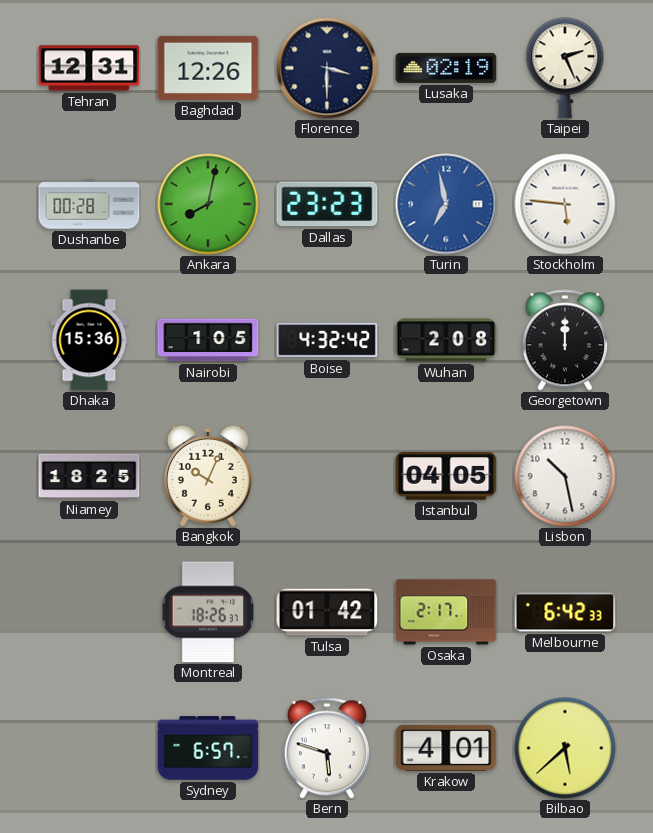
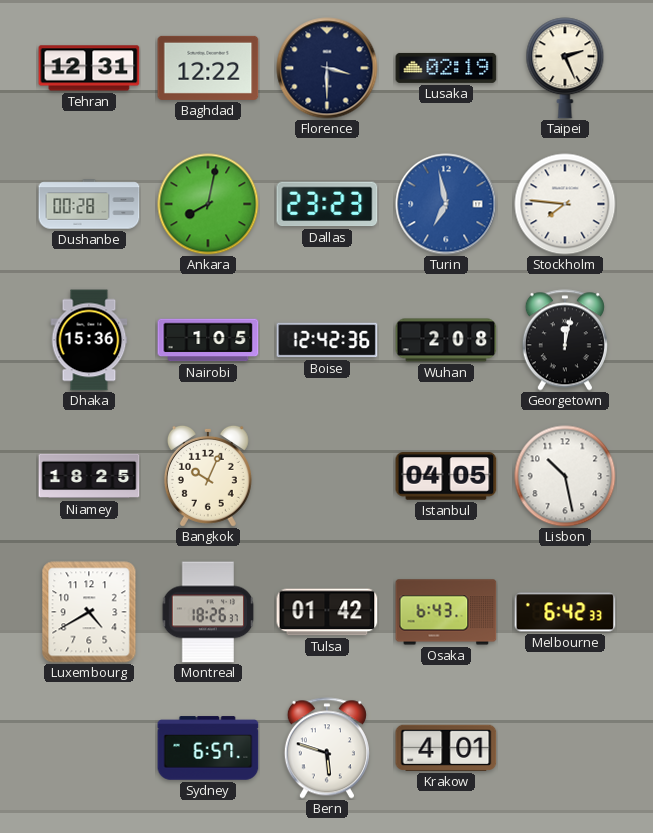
Baghdad: 12:26 -> 12:22
Stockholm: 5:46 -> 7:46
Boise: 4:32 -> 12:42
Georgetown: 12:00 -> 12:02
Luxembourg: none -> 4:40
Osaka: 2:17 -> 6:43
Bilbao: 5:38 -> none
